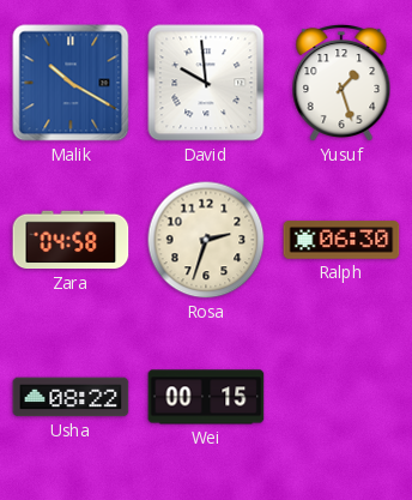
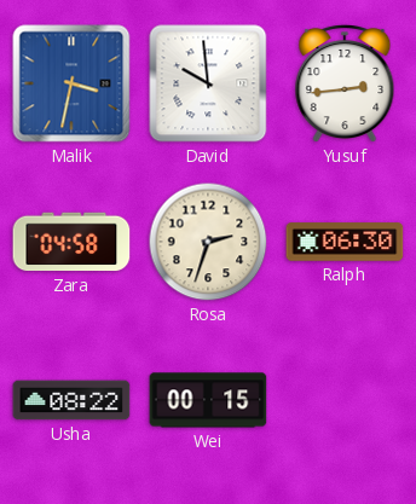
Malik: 10:20 -> 3:32
Yusuf: 1:27 -> 2:44
